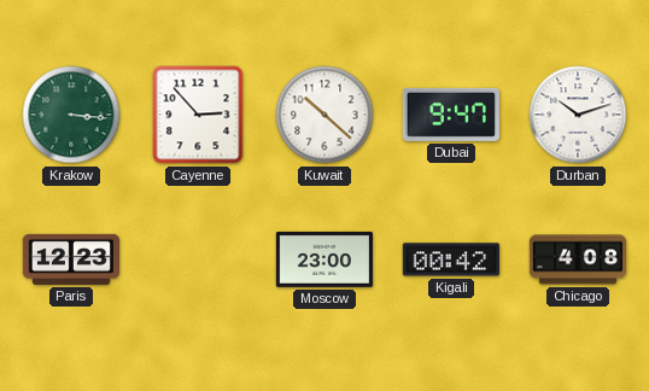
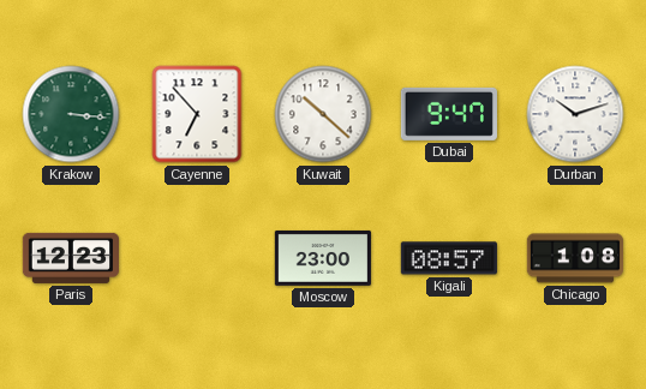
Cayenne: 2:53 -> 6:53
Kigali: 00:42 -> 08:57
Chicago: 4:08 -> 1:08
